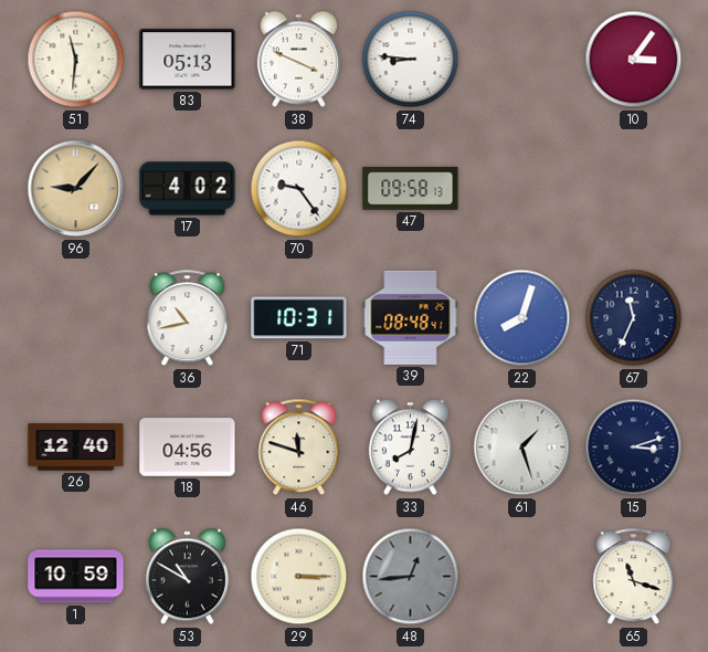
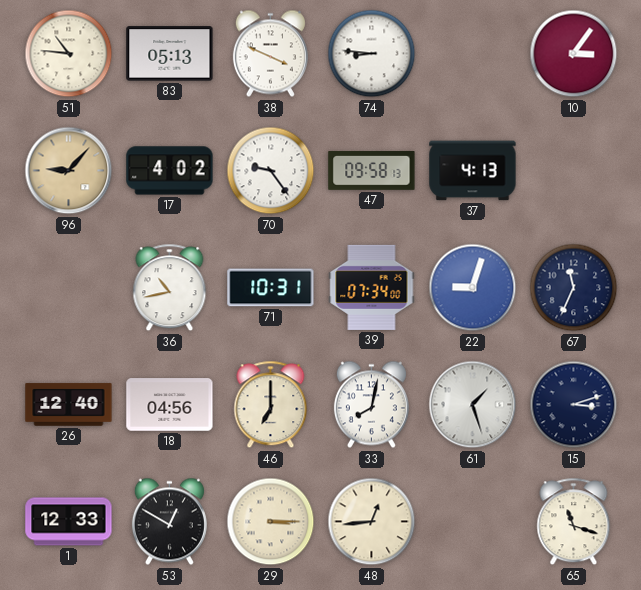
51: 11:31 -> 10:46
37: none -> 4:13
39: 08:48 -> 07:34
22: 8:03 -> 9:03
46: 11:48 -> 7:00
1: 10:59 -> 12:33
53: 10:50 -> 12:50
48 dial: grey -> cream
